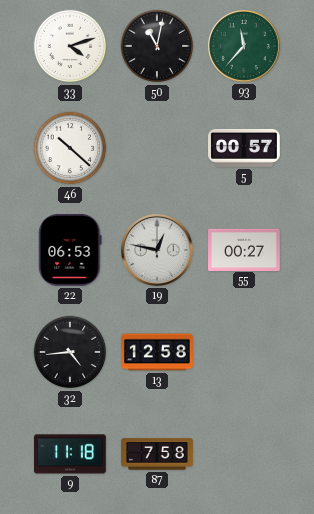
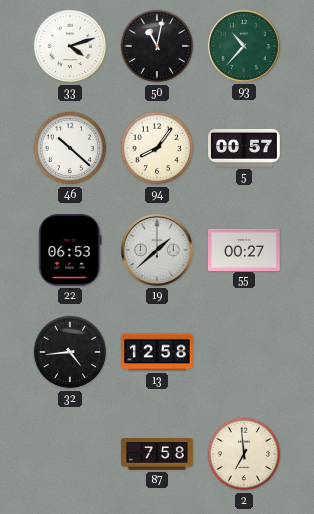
93: 11:37 -> 10:37
94: none -> 8:06
19: 12:47 -> 1:38
9: 11:18 -> none
2: none -> 6:59
